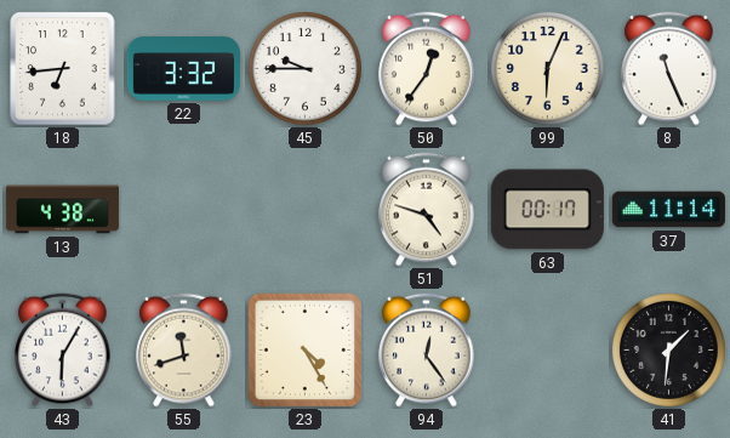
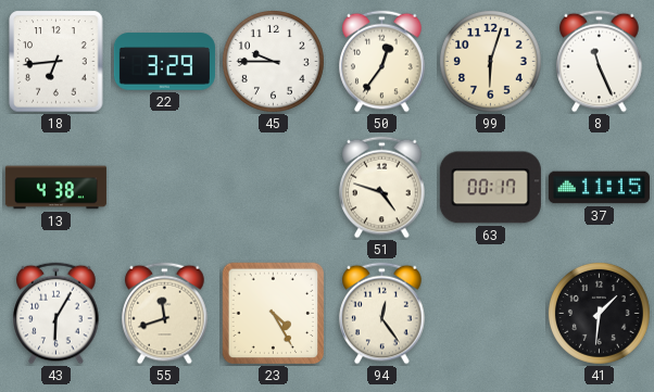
22: 3:32 -> 3:29
99: 6:04 -> 6:03
37: 11:14 -> 11:15
